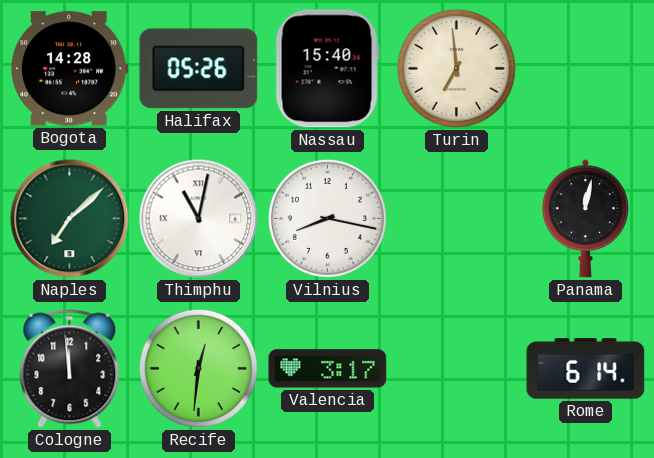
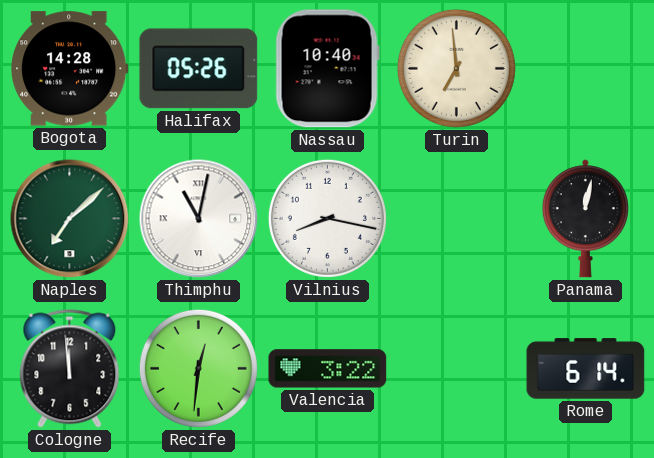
Nassau: 15:40 -> 10:40
Valencia: 3:17 -> 3:22
